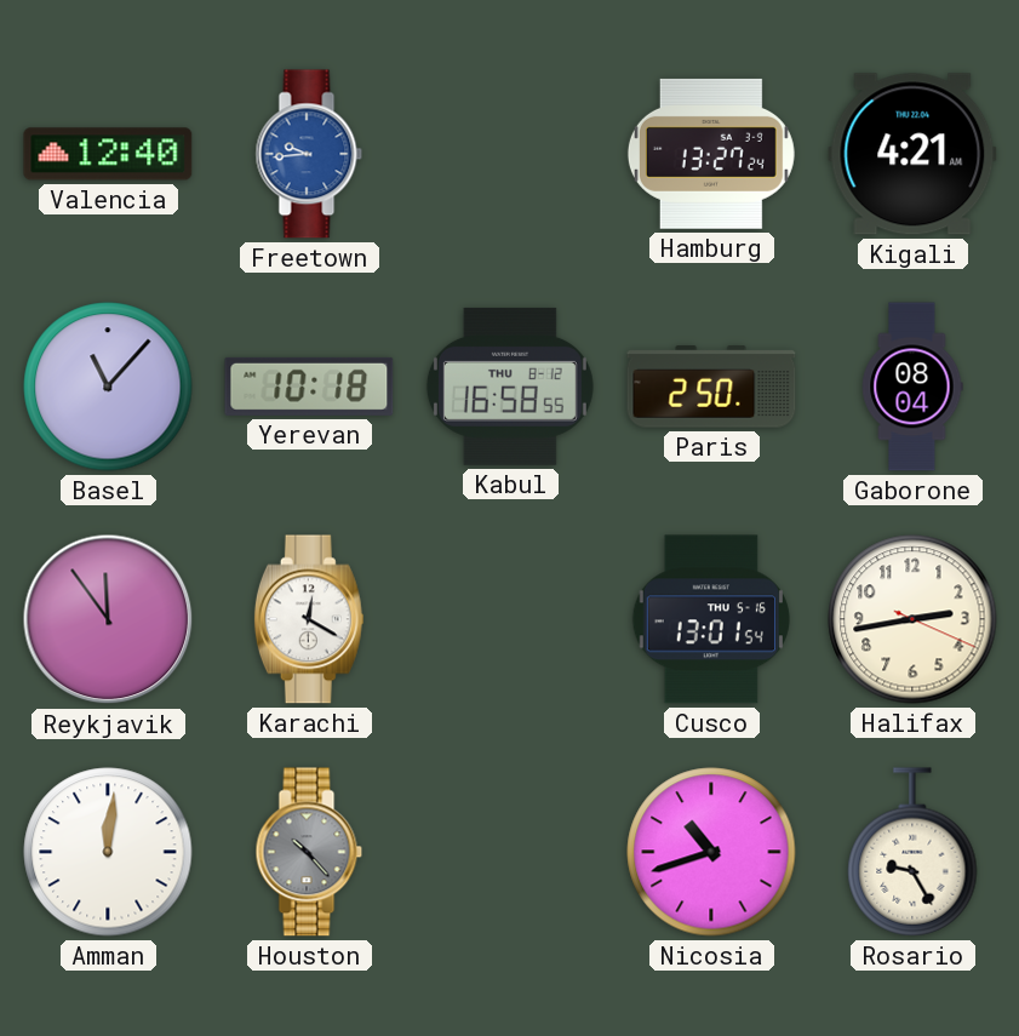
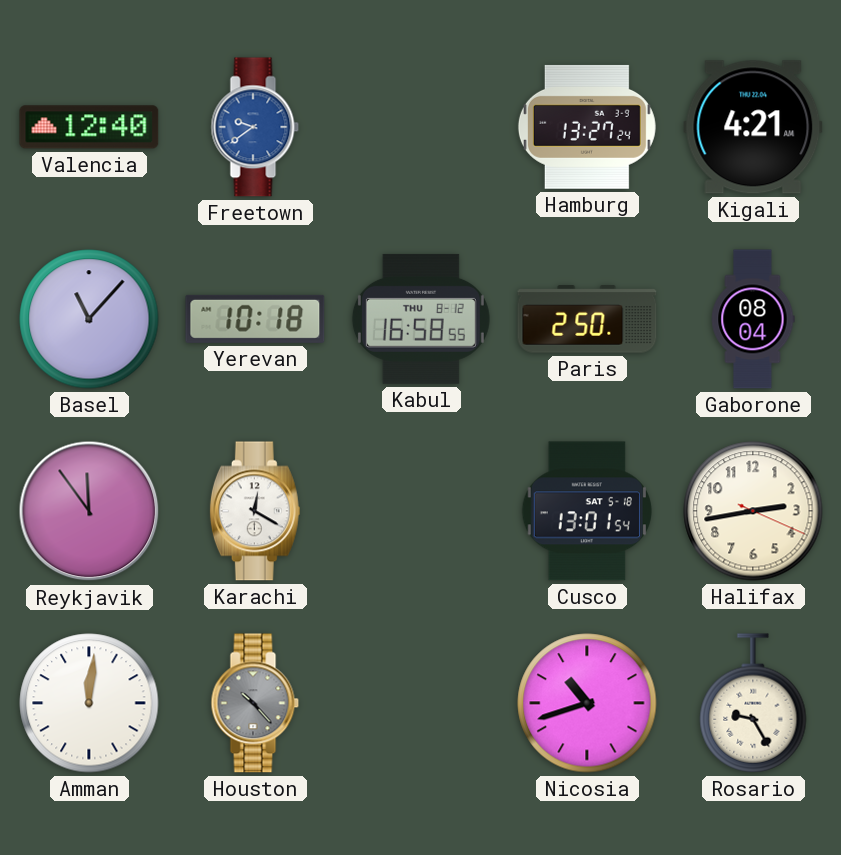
Freetown: 9:44 -> 9:39
Cusco date: THU 5-16 -> SAT 5-18
